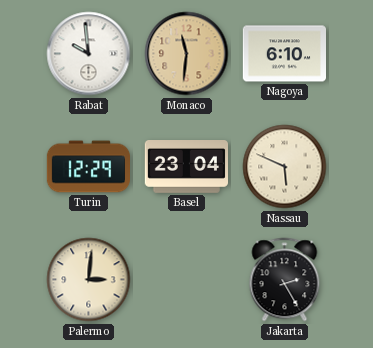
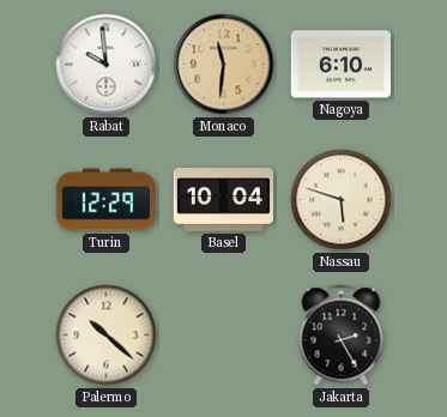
Basel: 23:04 -> 10:04
Nassau: 5:49 -> 5:48
Palermo: 3:01 -> 10:22
